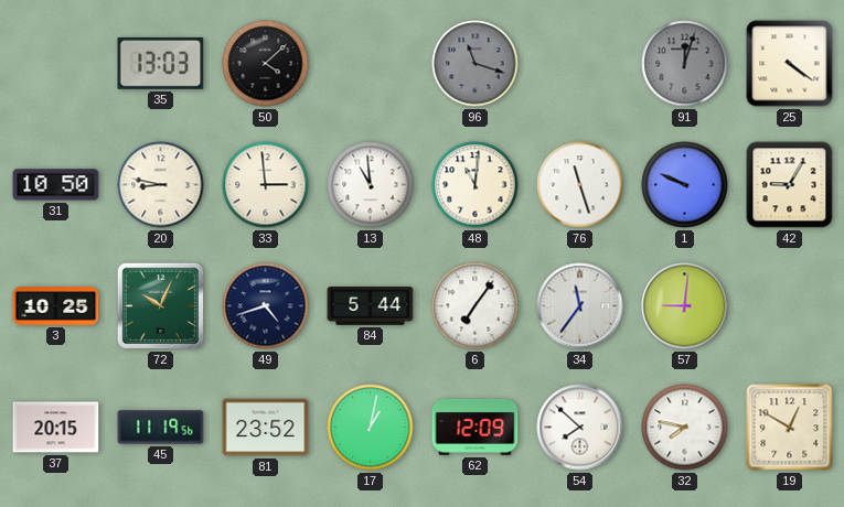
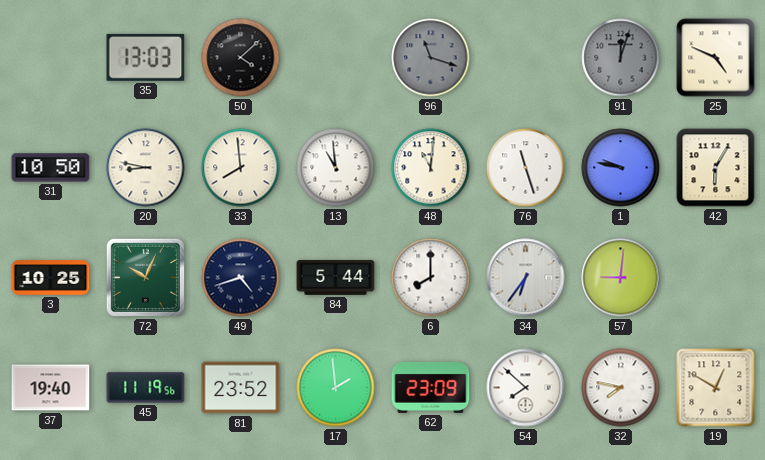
25: 4:21 -> 4:49
33: 2:59 -> 7:59
1: 9:49 -> 9:47
42: 9:05 -> 6:05
6: 7:06 -> 8:00
34: 11:36 -> 6:36
37: 20:15 -> 19:40
17: 1:02 -> 1:59
62: 12:09 -> 23:09
